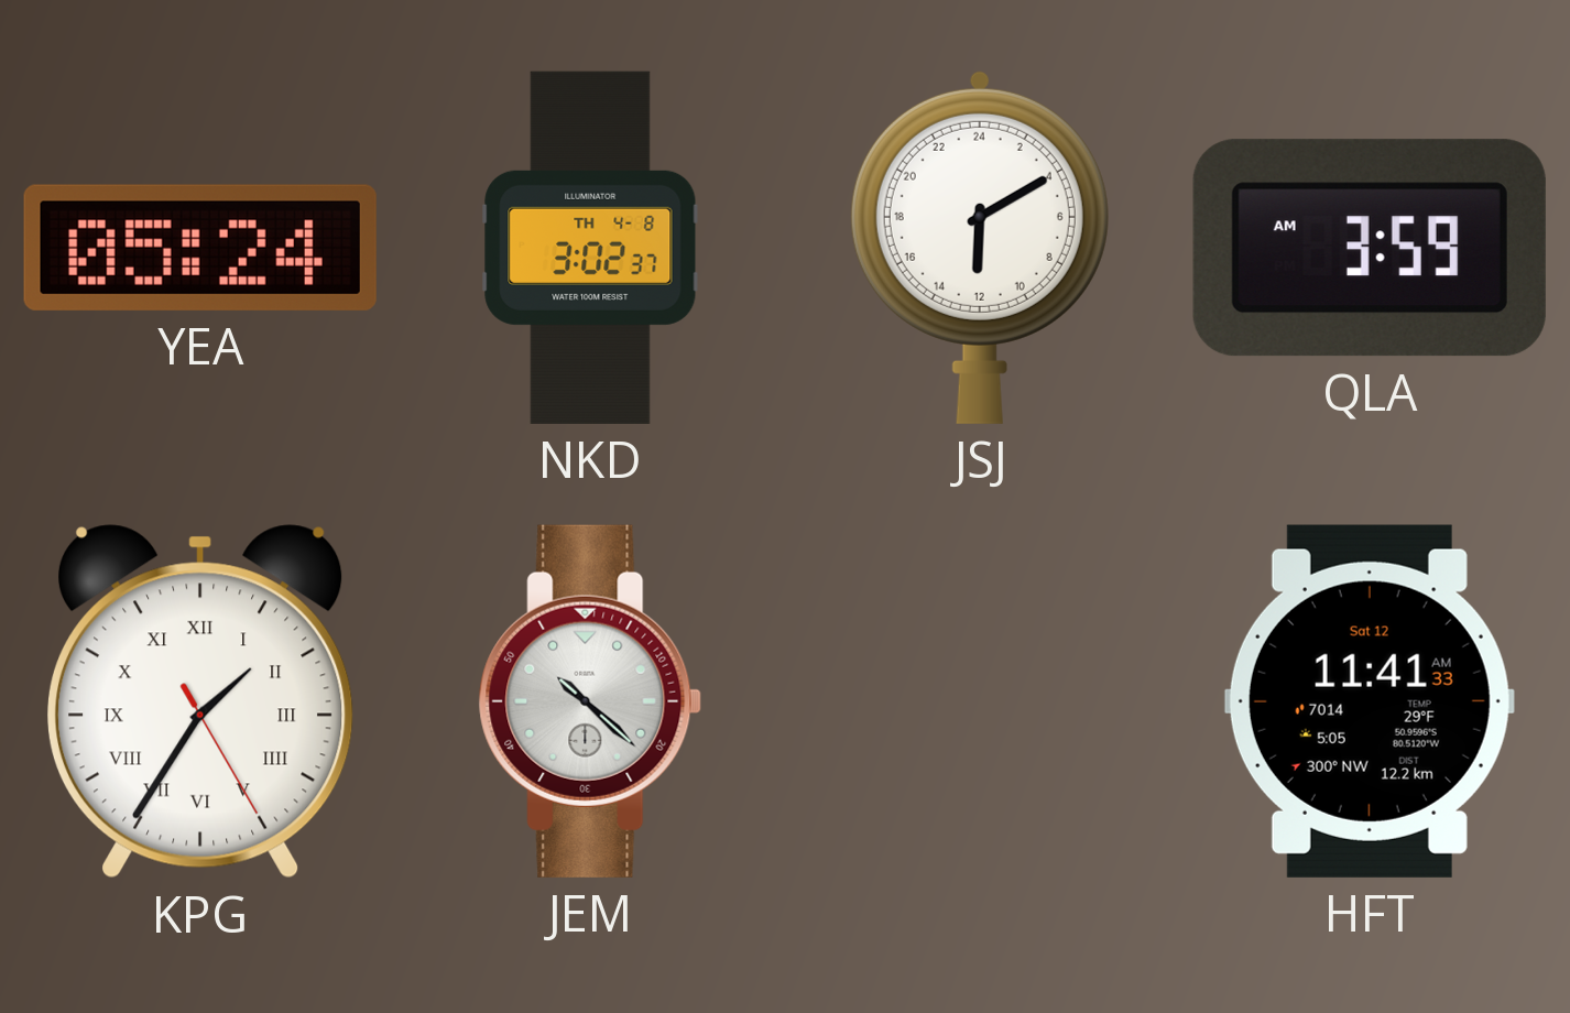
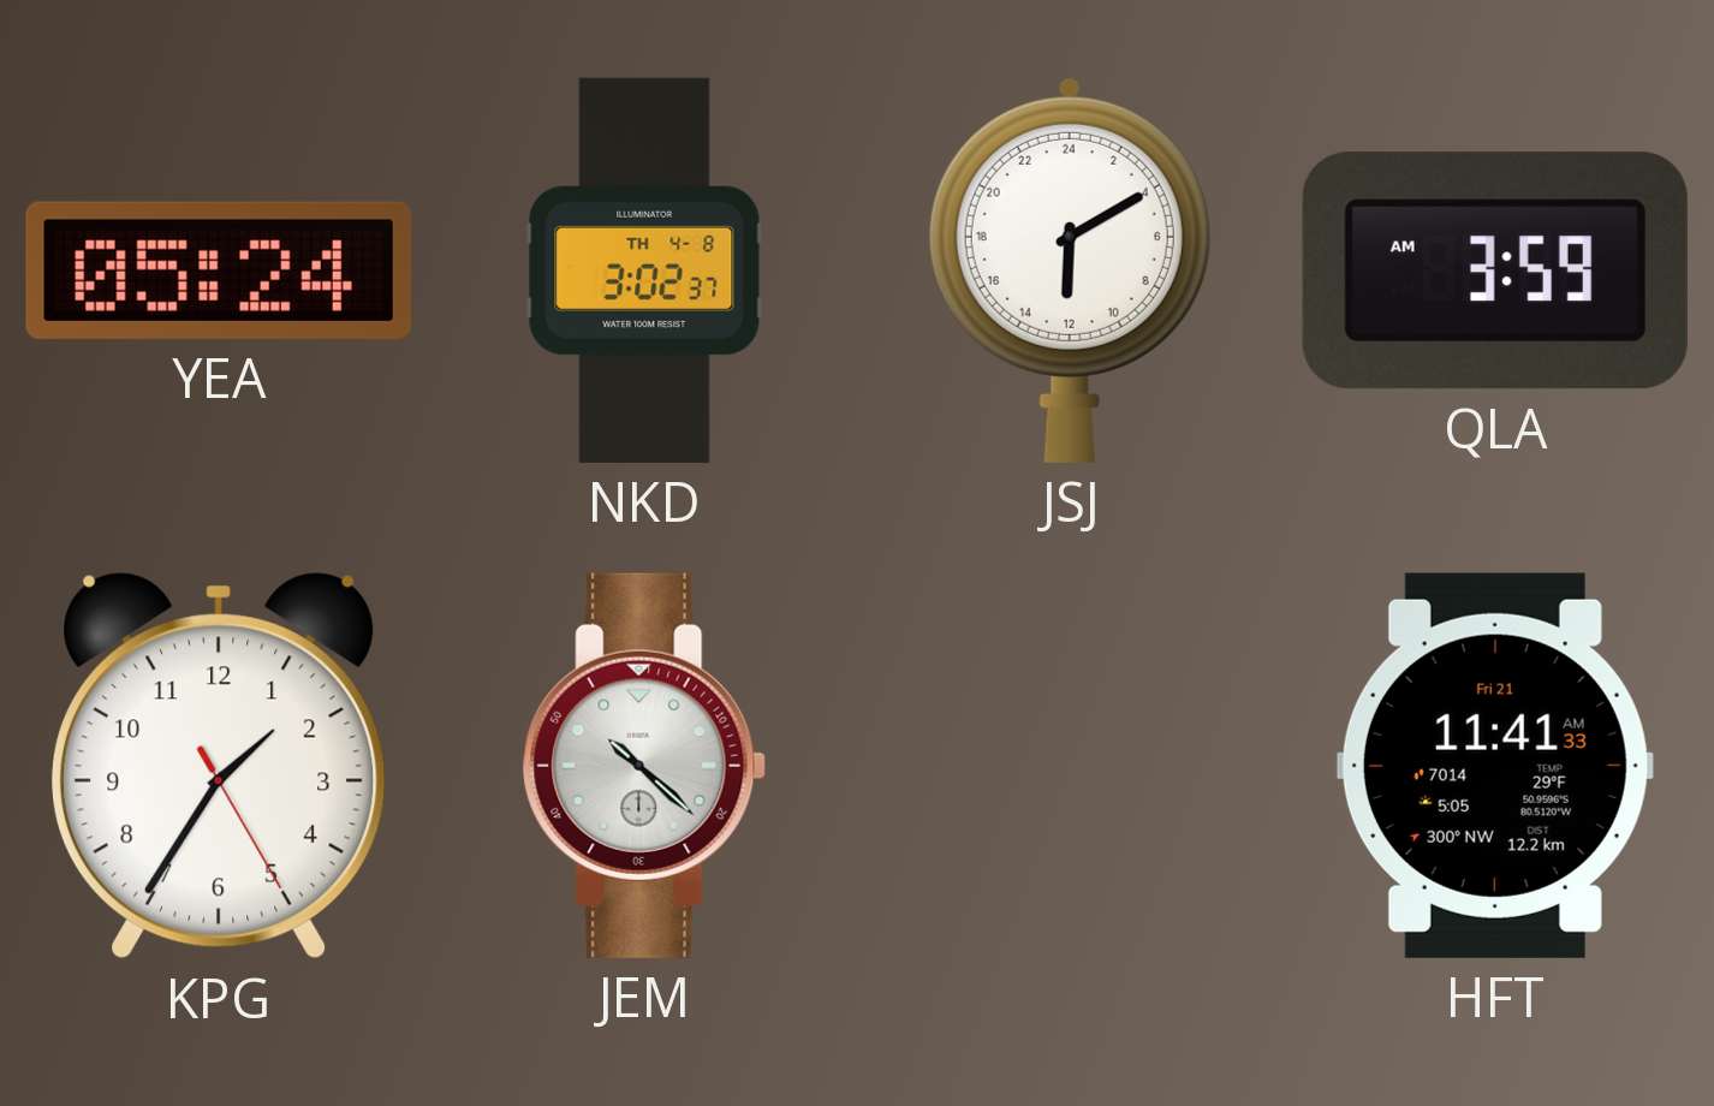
KPG numerals: Roman -> Arabic
HFT date: Sat 12 -> Fri 21
